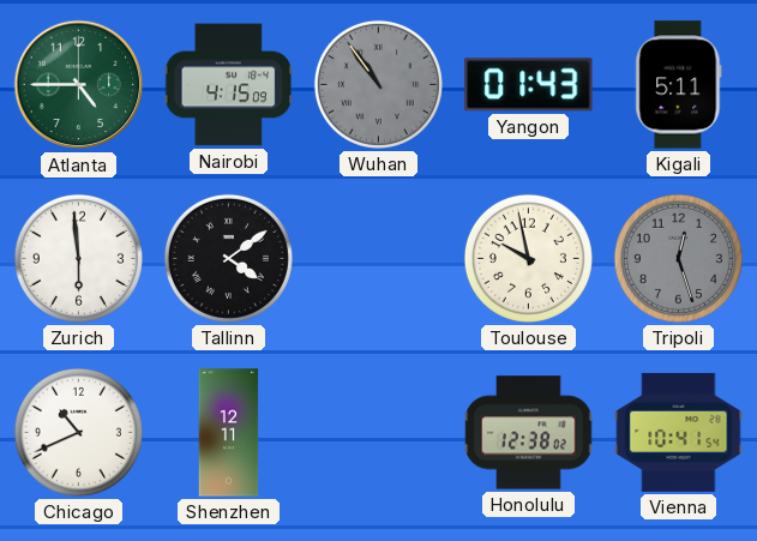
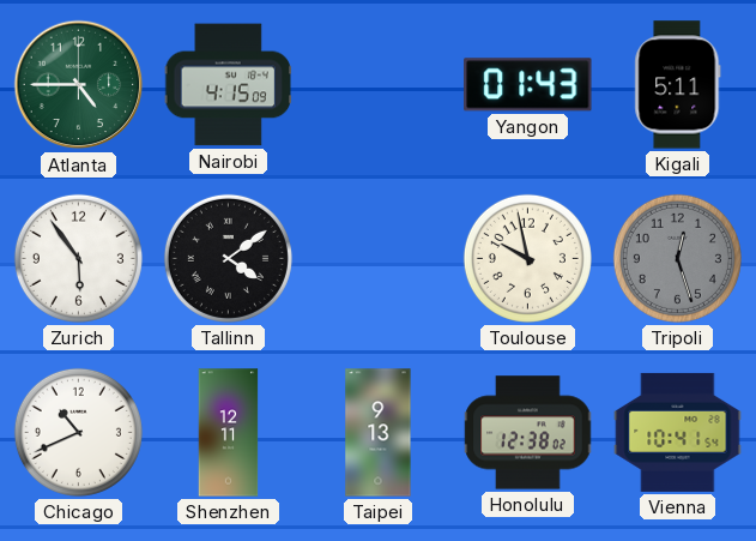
Wuhan: 10:54 -> none
Zurich: 5:59 -> 5:54
Taipei: none -> 9:13
